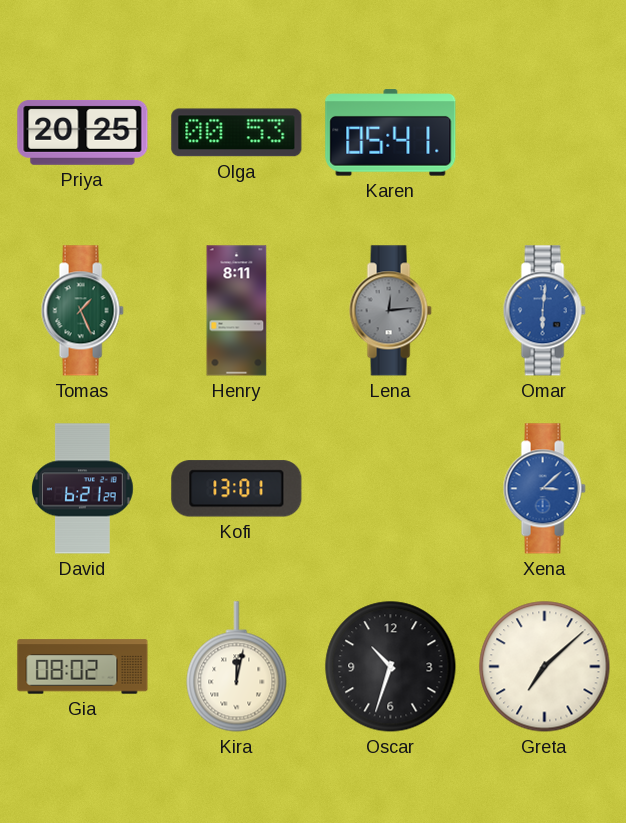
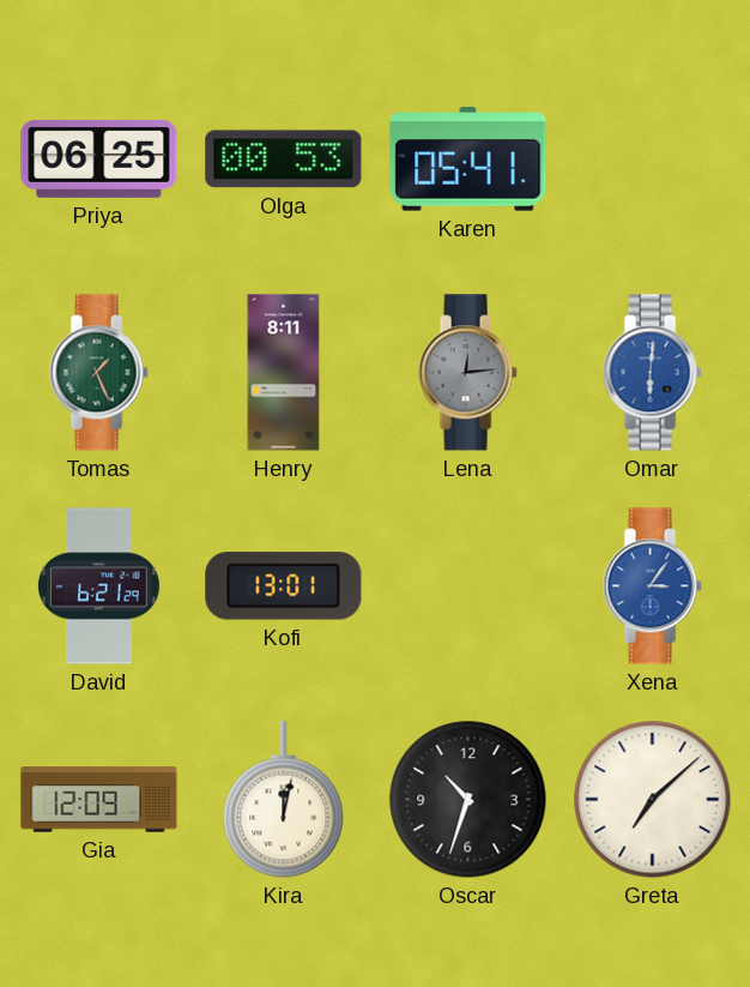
Priya: 20:25 -> 06:25
Xena: 3:08 -> 3:06
Gia: 08:02 -> 12:09
